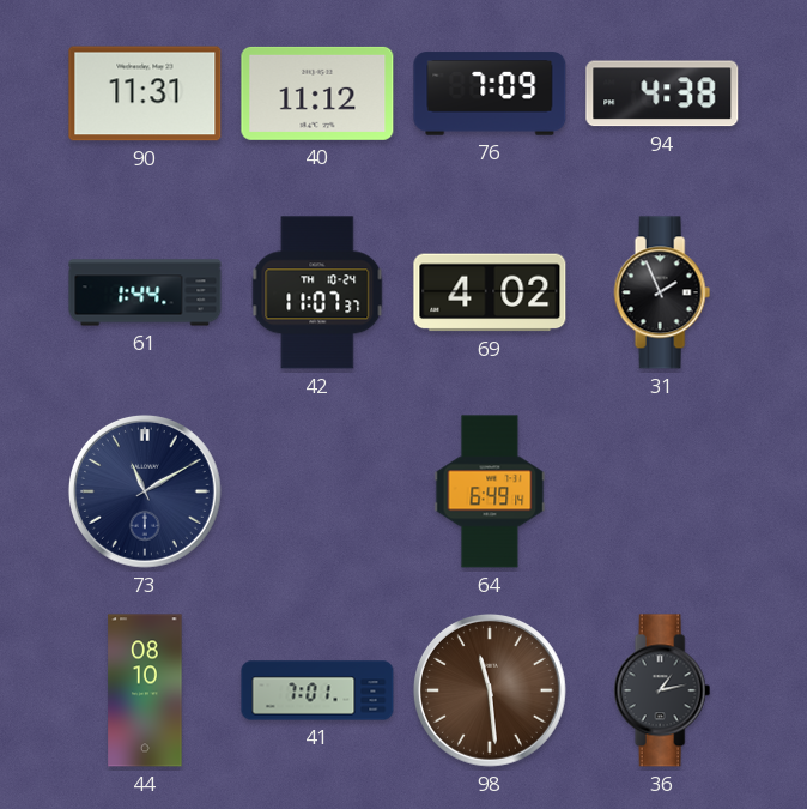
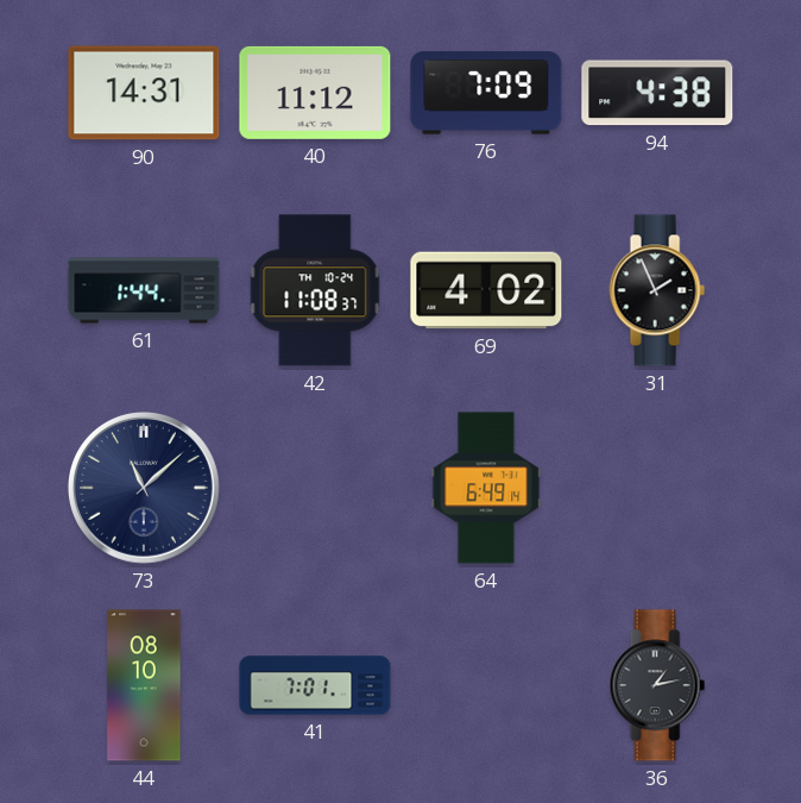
90: 11:31 -> 14:31
42: 11:07 -> 11:08
73: 11:10 -> 11:08
98: 11:29 -> none
